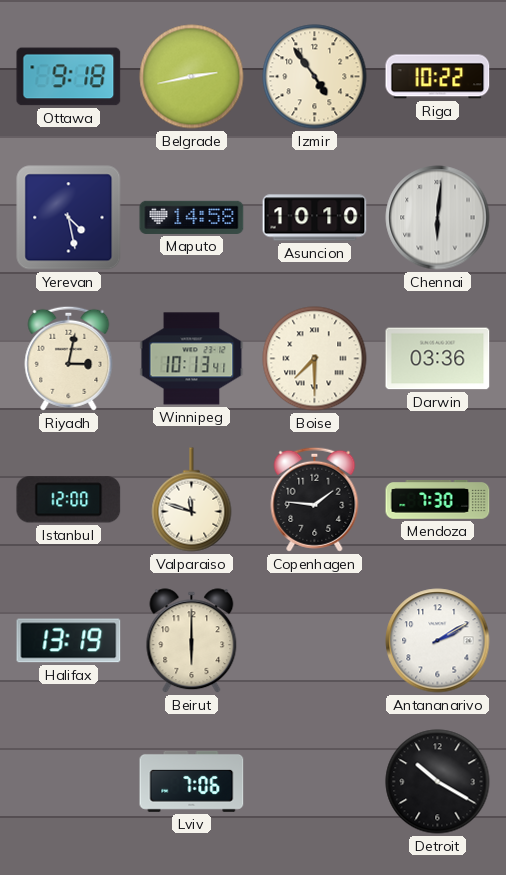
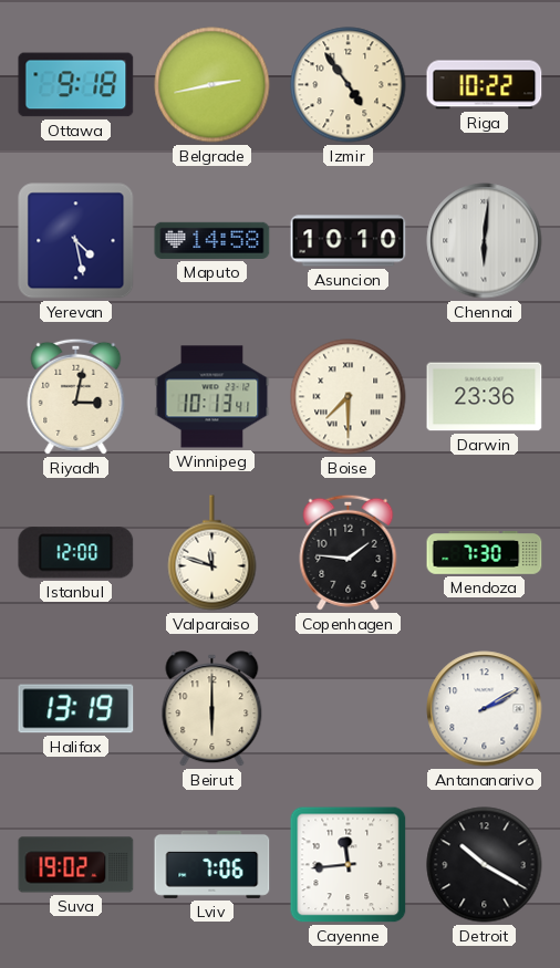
Darwin: 03:36 -> 23:36
Suva: none -> 19:02
Cayenne: none -> 11:44
